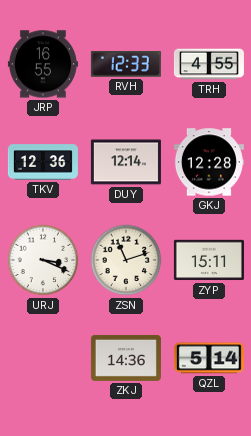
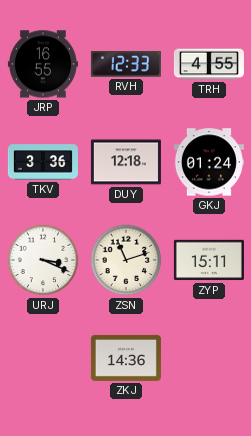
TKV: 12:36 -> 3:36
DUY: 12:14 -> 12:18
GKJ: 12:28 -> 01:24
QZL: 5:14 -> none
